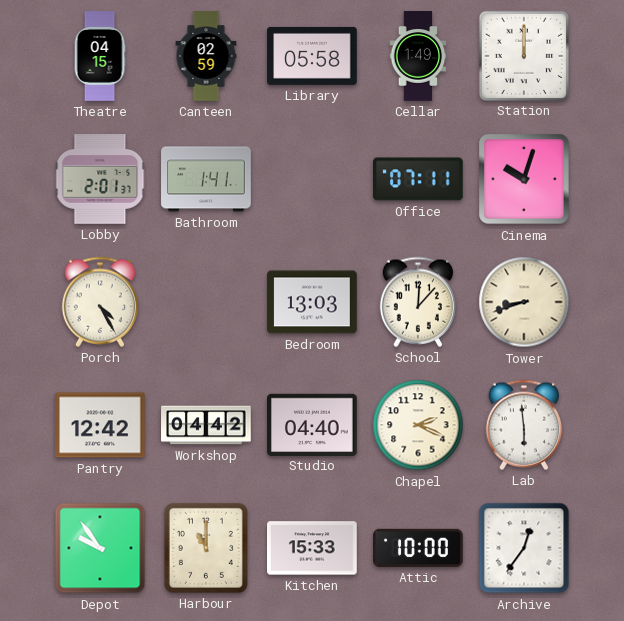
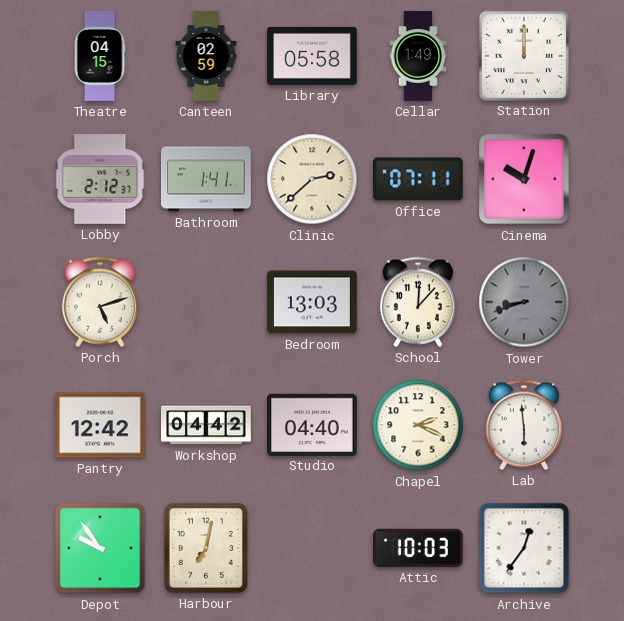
Lobby: 2:01 -> 2:12
Clinic: none -> 2:38
Porch: 4:25 -> 5:12
Tower dial: cream -> grey
Harbour: 11:00 -> 7:02
Kitchen: 15:33 -> none
Attic: 10:00 -> 10:03
